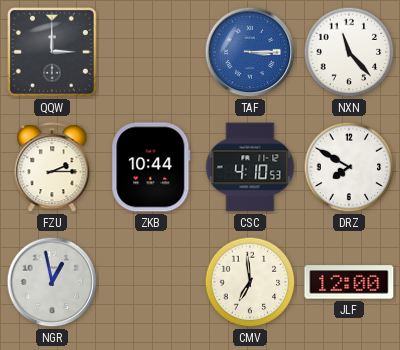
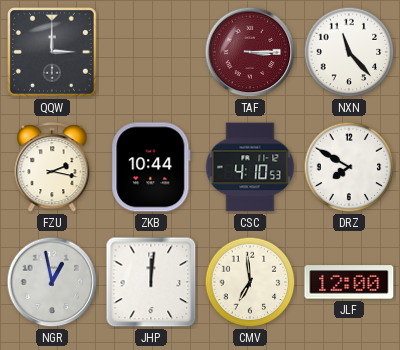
TAF dial: blue -> burgundy
FZU: 2:15 -> 2:17
JHP: none -> 12:01
